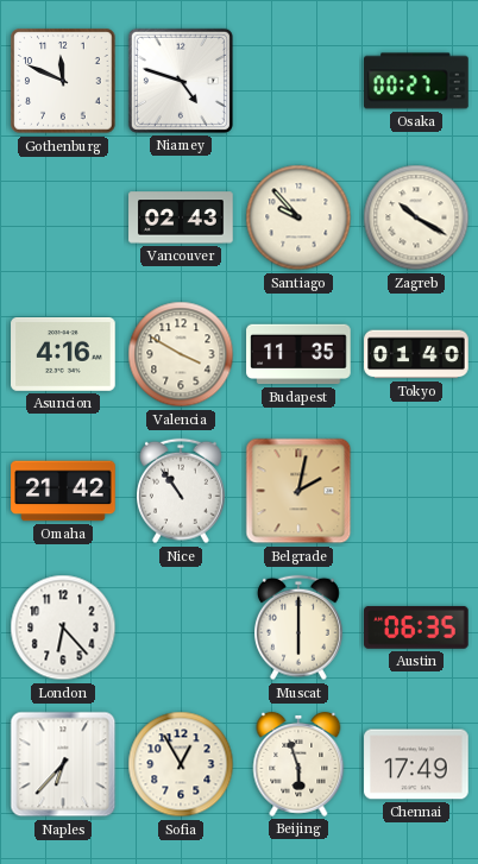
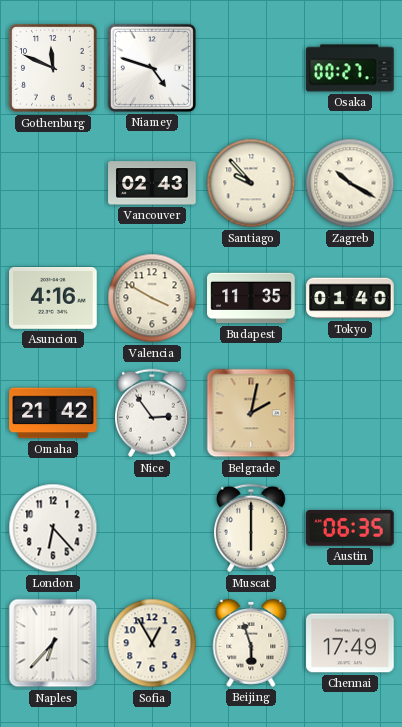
Nice: 10:54 -> 2:54
